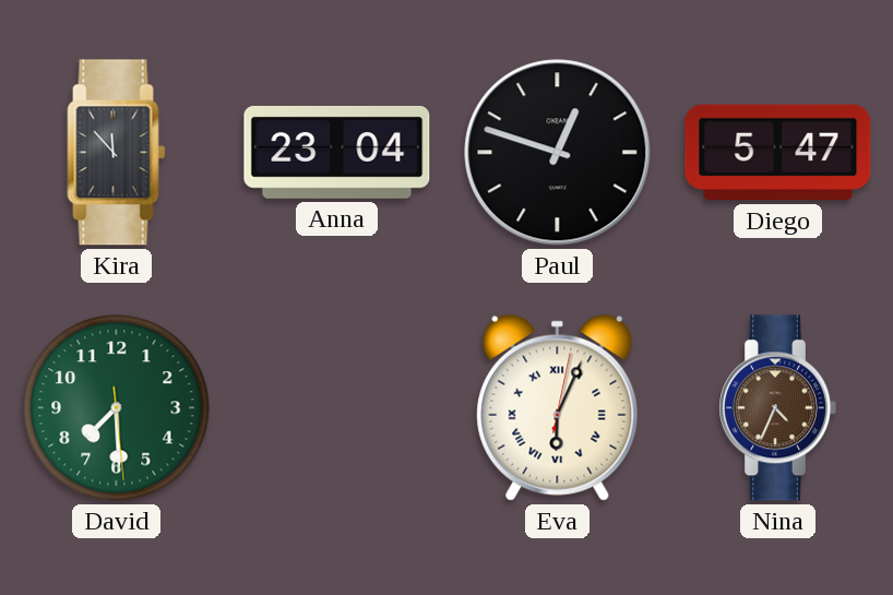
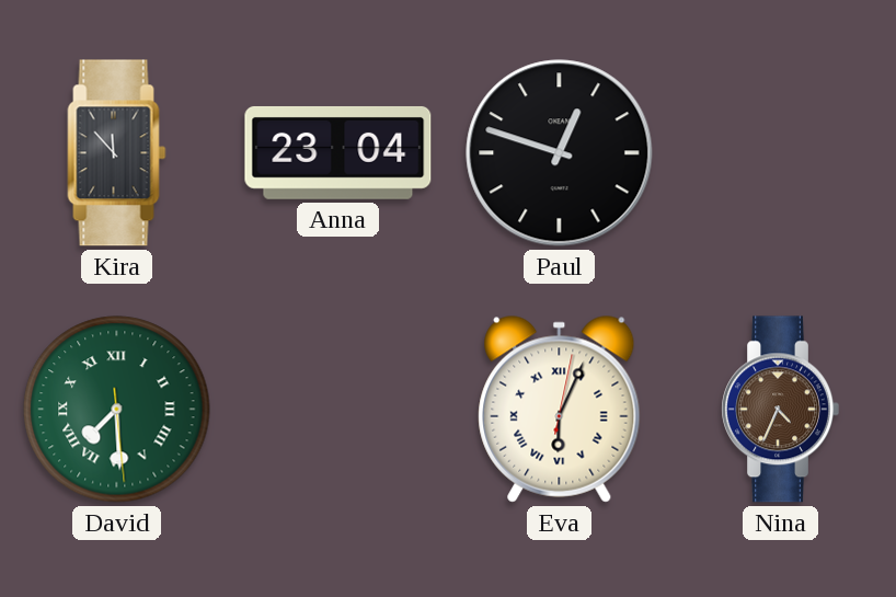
Diego: 5:47 -> none
David numerals: Arabic -> Roman
